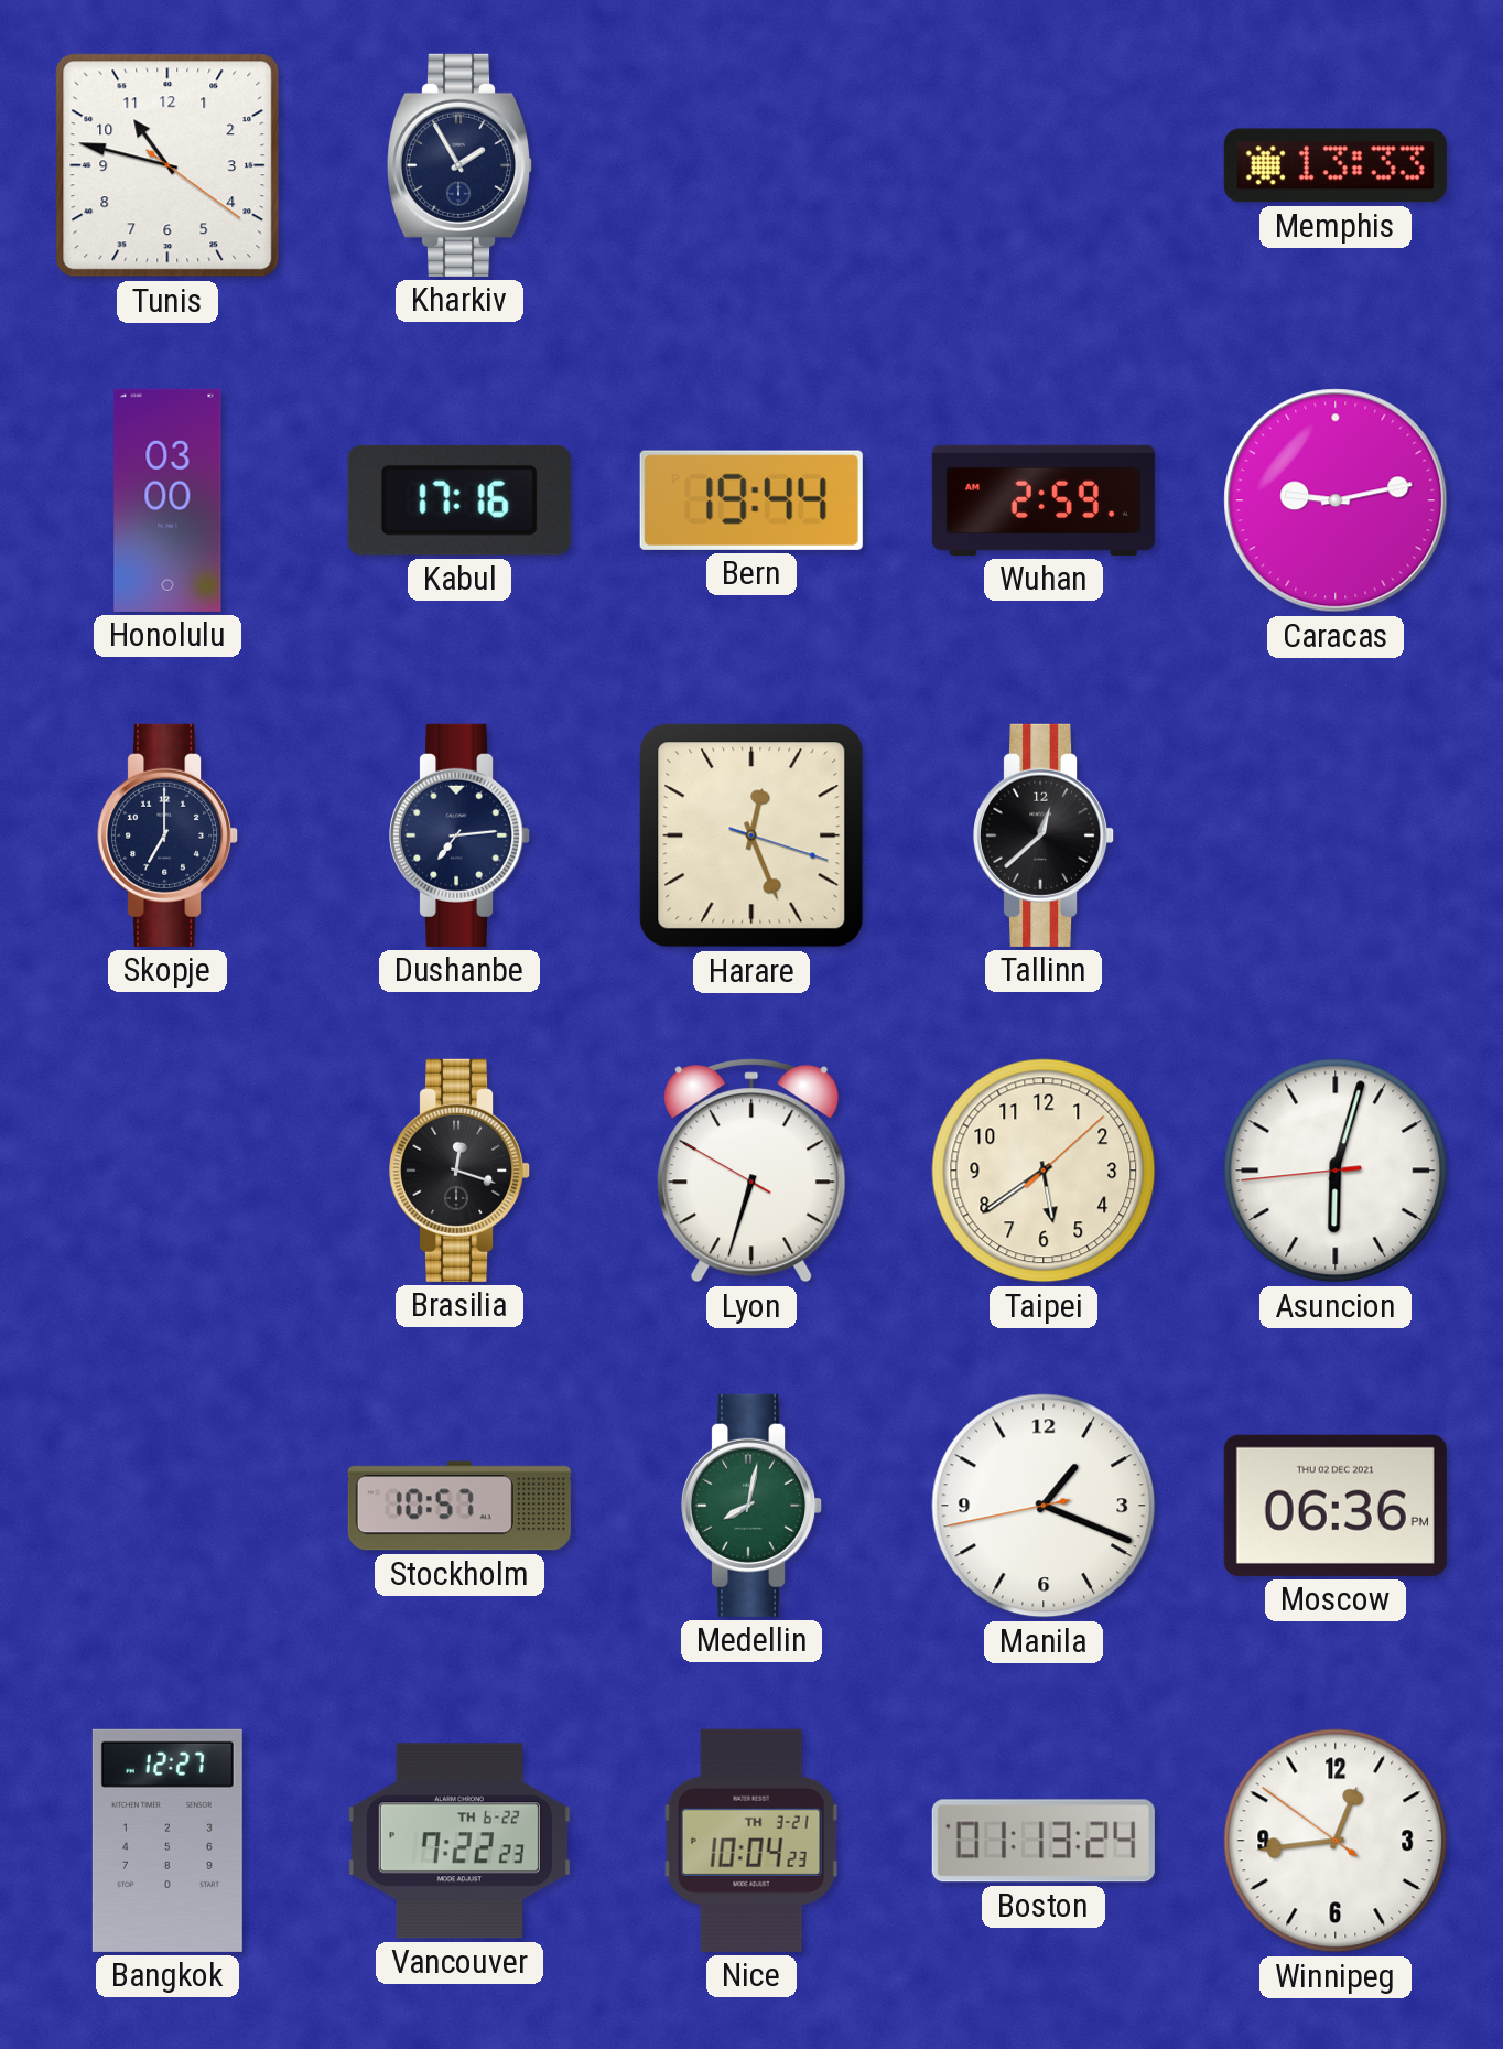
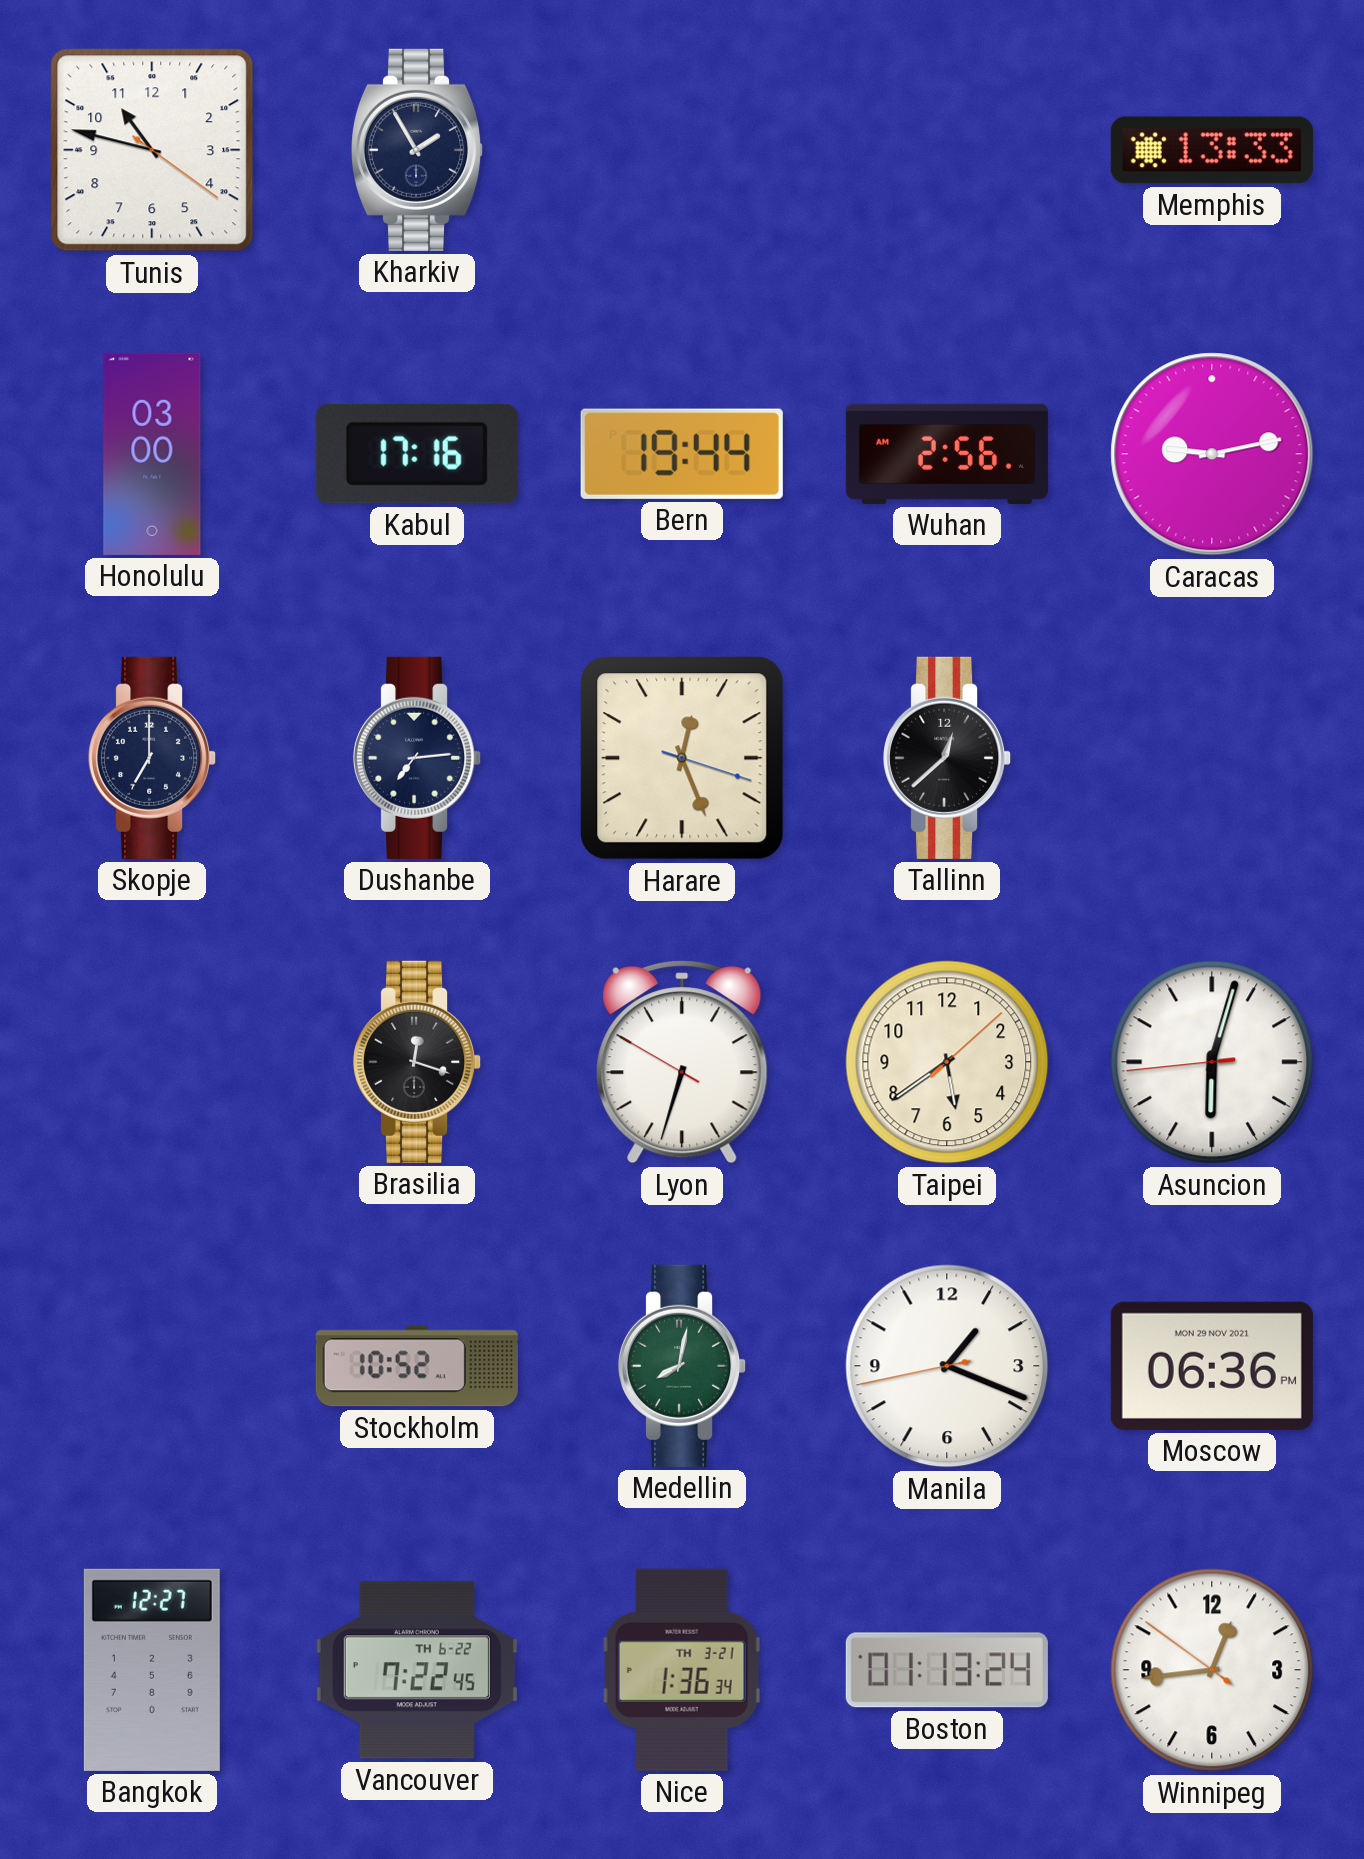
Wuhan: 2:59 -> 2:56
Stockholm: 10:57 -> 10:52
Moscow date: THU 02 DEC 2021 -> MON 29 NOV 2021
Vancouver: 7:22:23 -> 7:22:45
Nice: 10:04 -> 1:36
